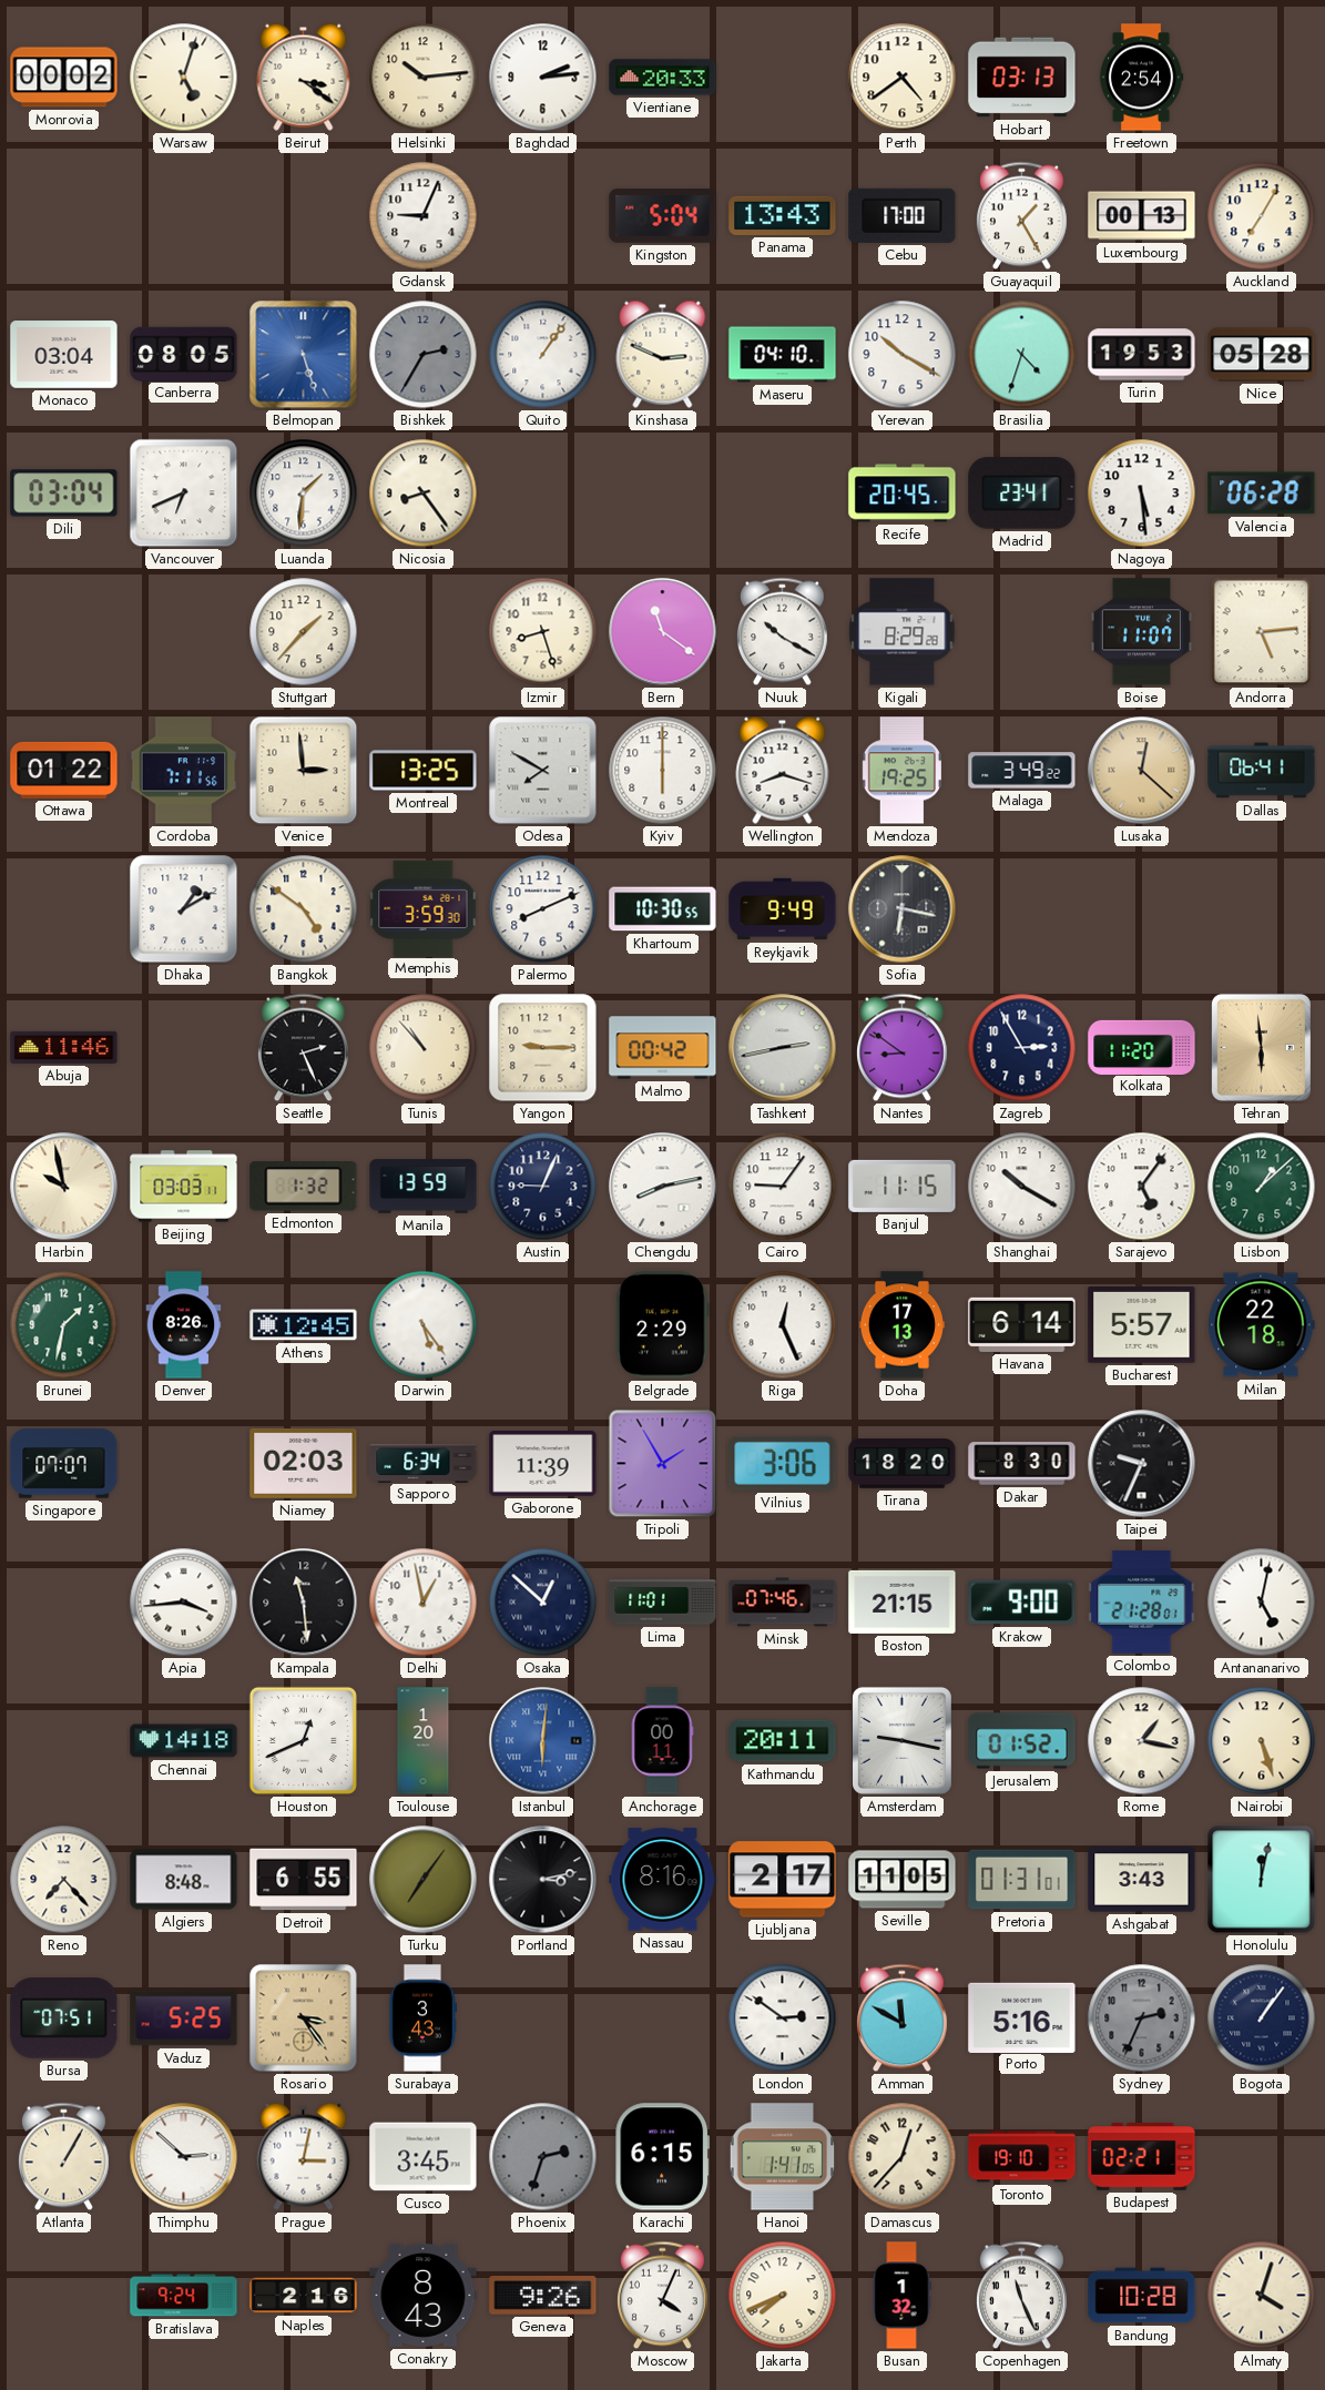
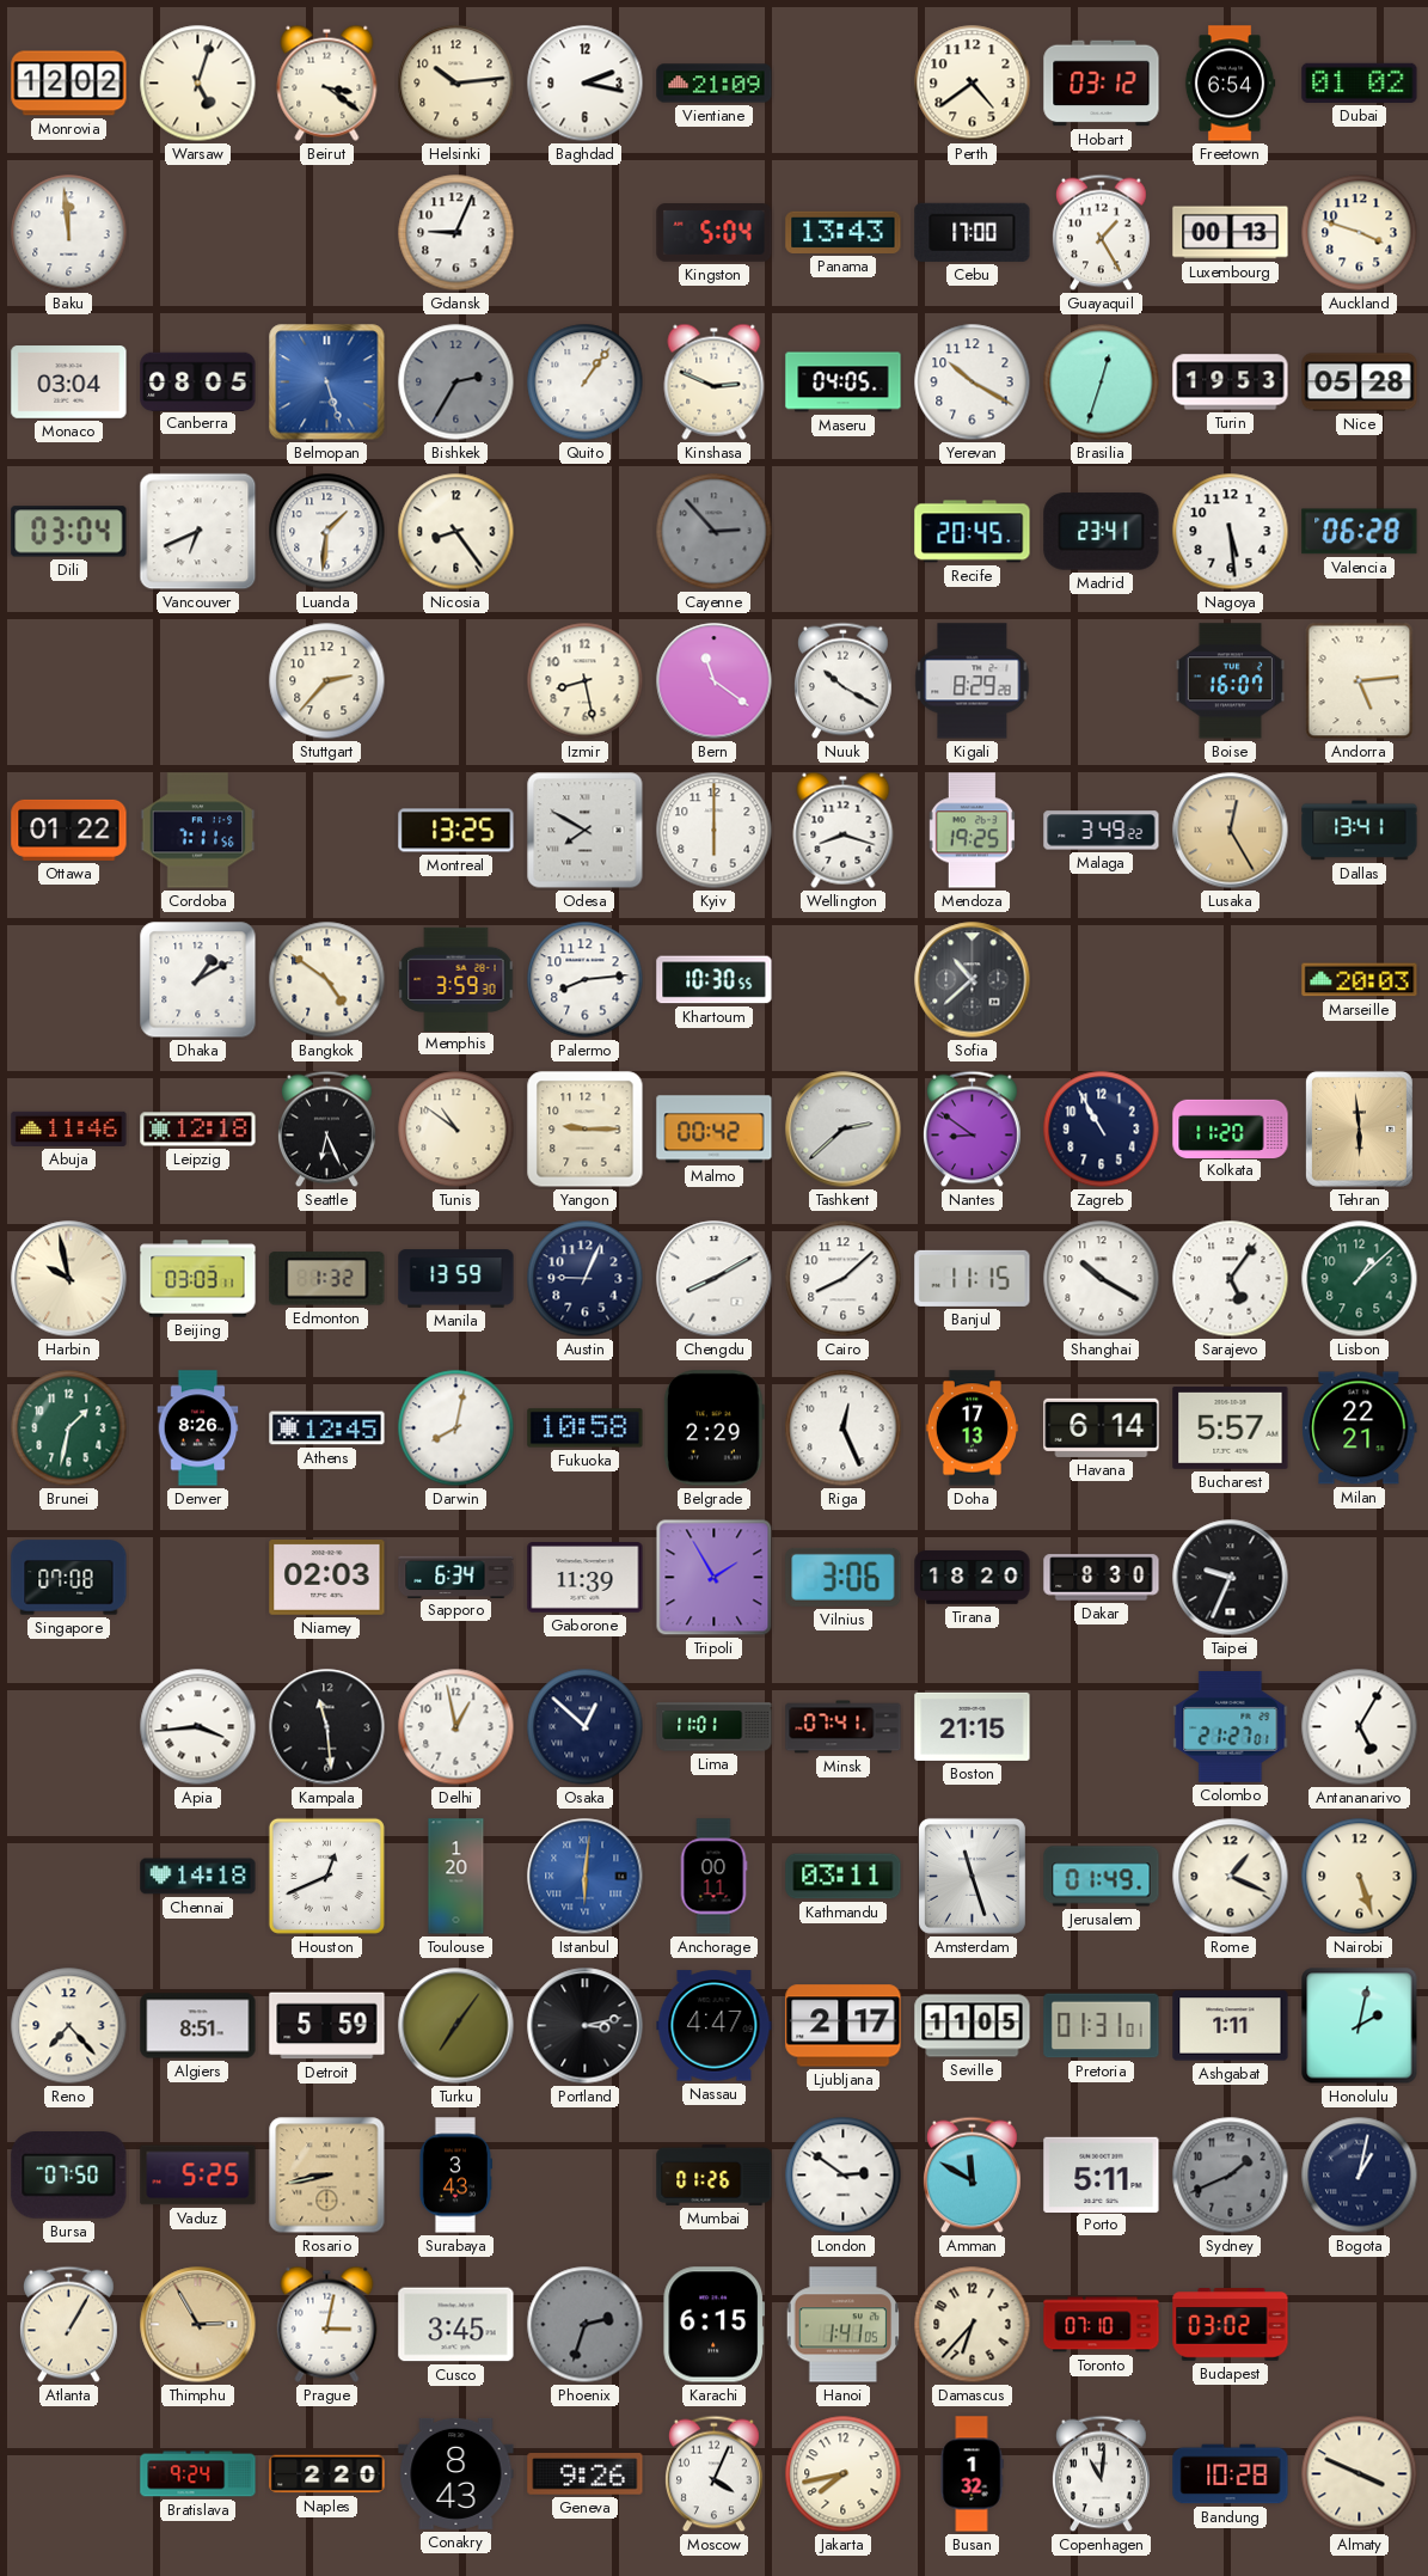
Monrovia: 00:02 -> 12:02
Baghdad: 2:14 -> 2:17
Vientiane: 20:33 -> 21:09
Hobart: 03:13 -> 03:12
Freetown: 2:54 -> 6:54
Dubai: none -> 01:02
Baku: none -> 11:59
Auckland: 7:05 -> 3:48
Maseru: 04:10 -> 04:05
Brasilia: 4:33 -> 12:33
Cayenne: none -> 2:53
Stuttgart: 1:37 -> 2:37
Izmir: 8:27 -> 8:28
Boise: 11:07 -> 16:07
Venice: 2:59 -> none
Lusaka: 12:22 -> 12:25
Dallas: 06:41 -> 13:41
Palermo: 8:11 -> 8:14
Reykjavik: 9:49 -> none
Sofia: 6:17 -> 10:38
Marseille: none -> 20:03
Leipzig: none -> 12:18
Seattle: 2:26 -> 6:26
Tunis: 10:53 -> 10:51
Tashkent: 2:43 -> 2:38
Zagreb: 2:55 -> 10:55
Chengdu: 8:13 -> 8:10
Cairo: 9:06 -> 8:08
Darwin: 5:24 -> 8:02
Fukuoka: none -> 10:58
Milan: 22:18 -> 22:21
Singapore: 07:07 -> 07:08
Minsk: 07:46 -> 07:41
Krakow: 9:00 -> none
Colombo: 21:28 -> 21:27
Antananarivo: 5:02 -> 5:05
Kathmandu: 20:11 -> 03:11
Amsterdam: 9:17 -> 11:27
Jerusalem: 01:52 -> 01:49
Rome: 1:17 -> 1:19
Algiers: 8:48 -> 8:51
Detroit: 6:55 -> 5:59
Nassau: 8:16 -> 4:47
Ashgabat: 3:43 -> 1:11
Honolulu: 12:02 -> 2:02
Bursa: 07:51 -> 07:50
Rosario: 3:24 -> 8:43
Mumbai: none -> 01:26
Porto: 5:16 -> 5:11
Sydney: 2:34 -> 1:41
Bogota: 1:06 -> 1:02
Thimphu: 2:52 -> 2:55
Thimphu dial: white -> champagne
Damascus: 12:37 -> 6:37
Toronto: 19:10 -> 07:10
Budapest: 02:21 -> 03:02
Naples: 2:16 -> 2:20
Jakarta: 7:41 -> 7:43
Copenhagen: 11:26 -> 11:01
Almaty: 4:03 -> 3:49
